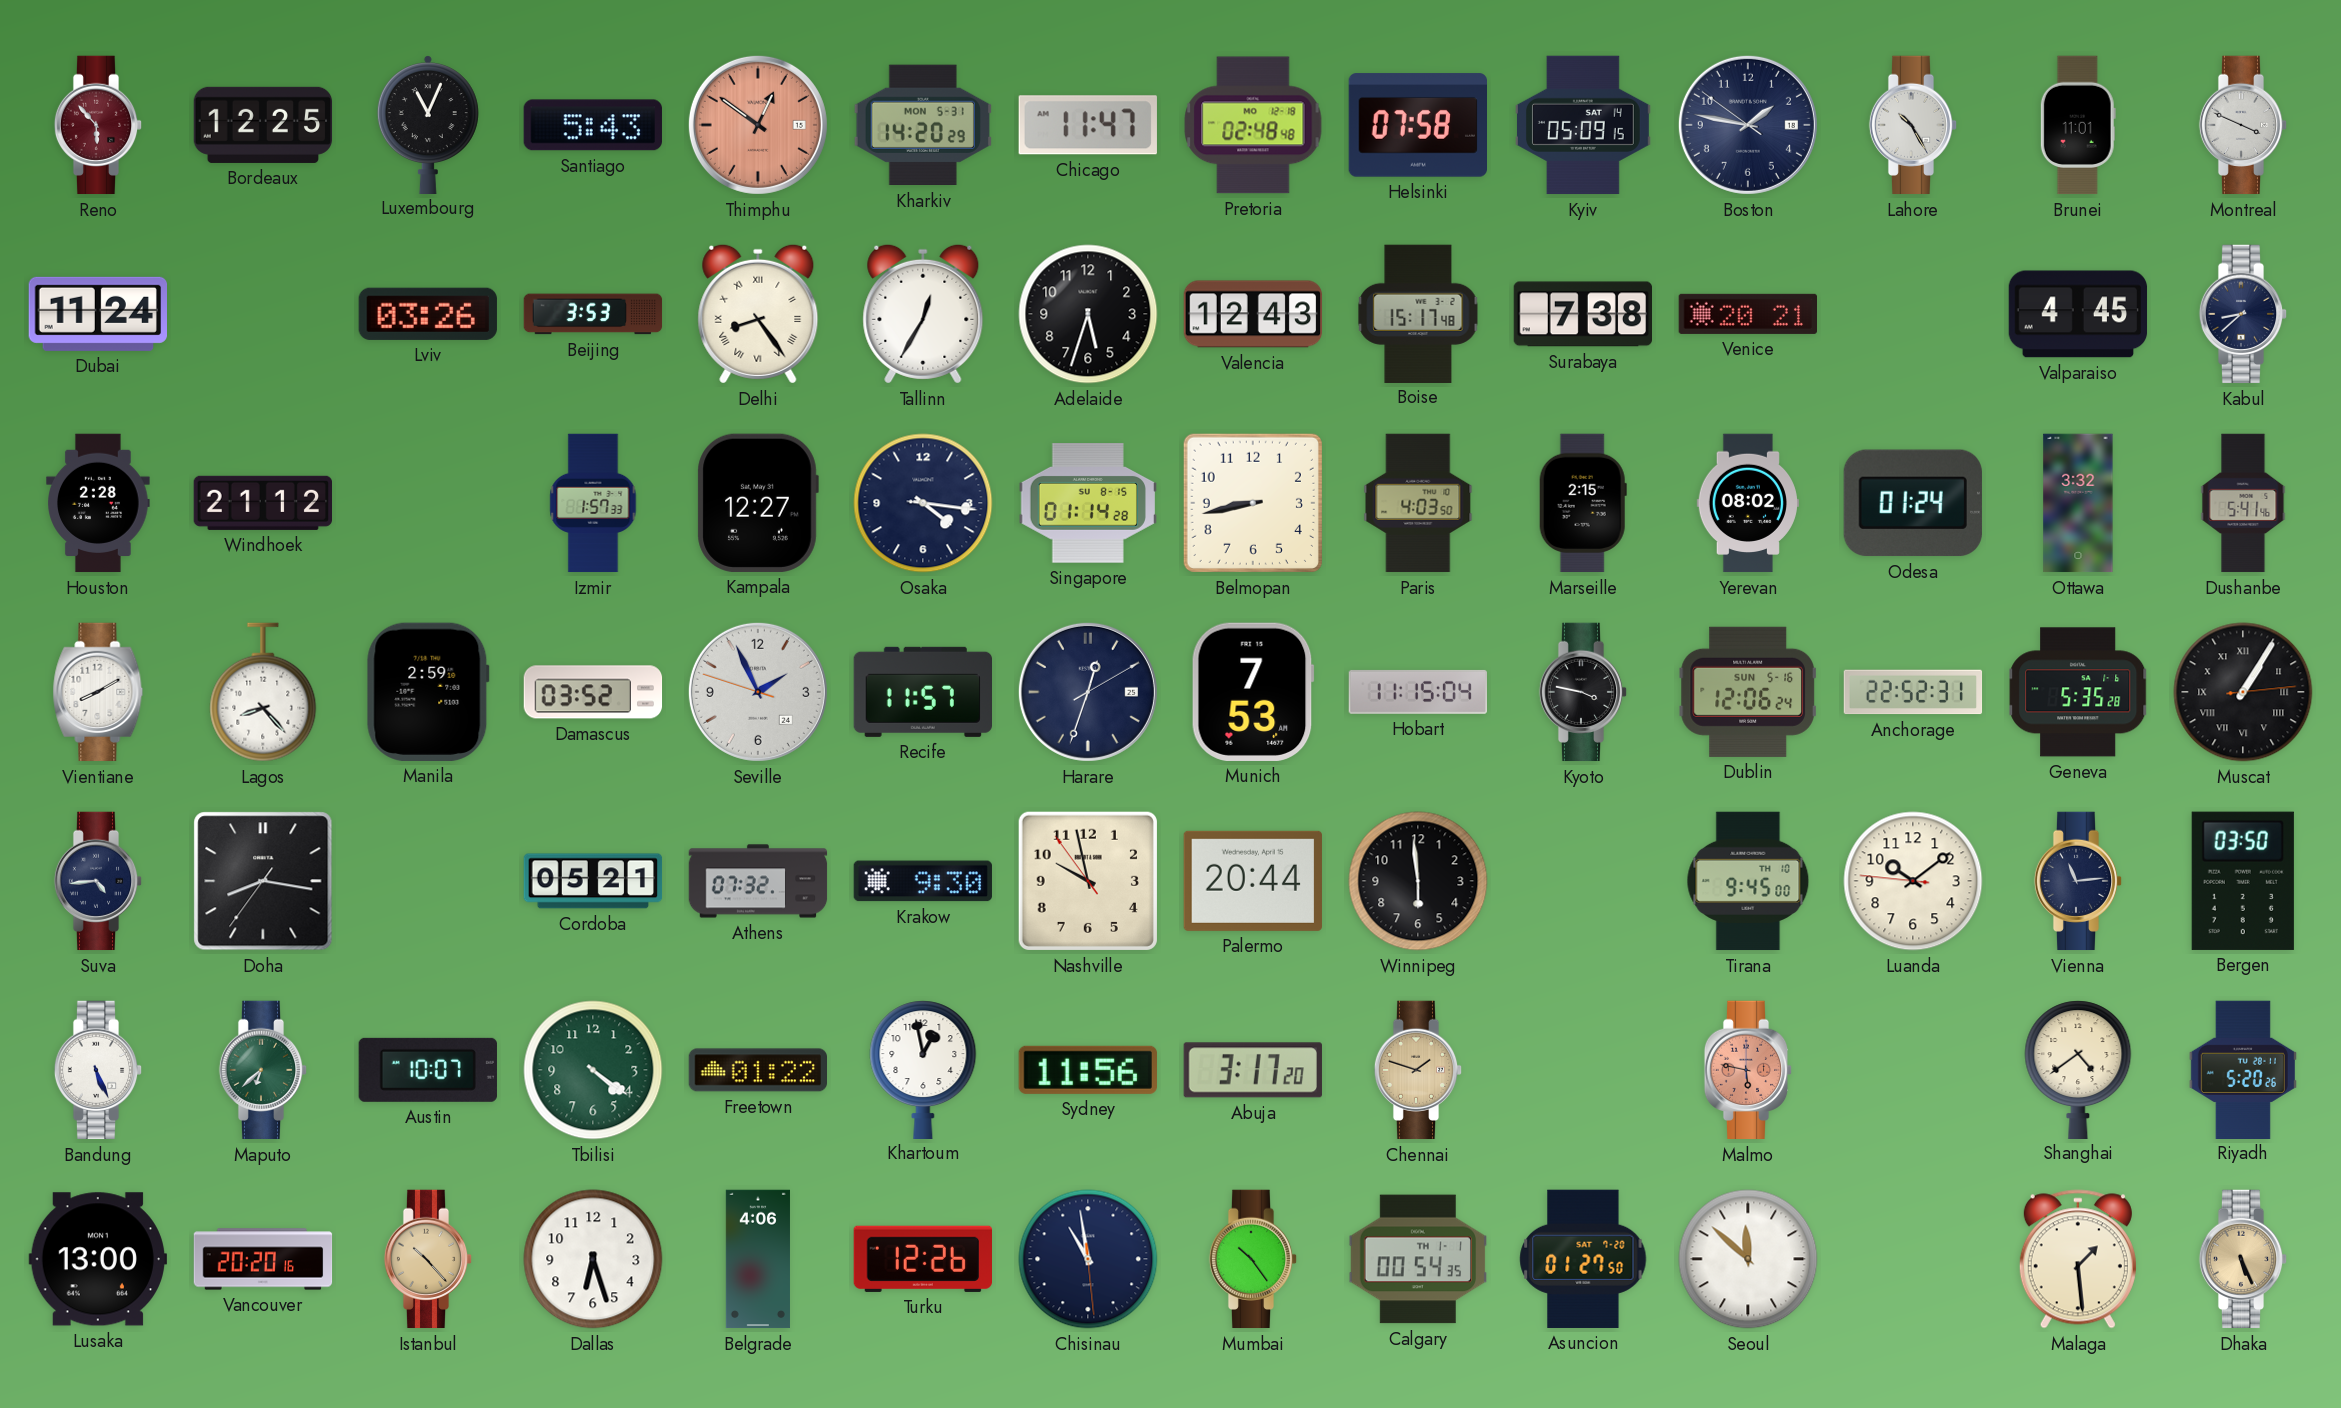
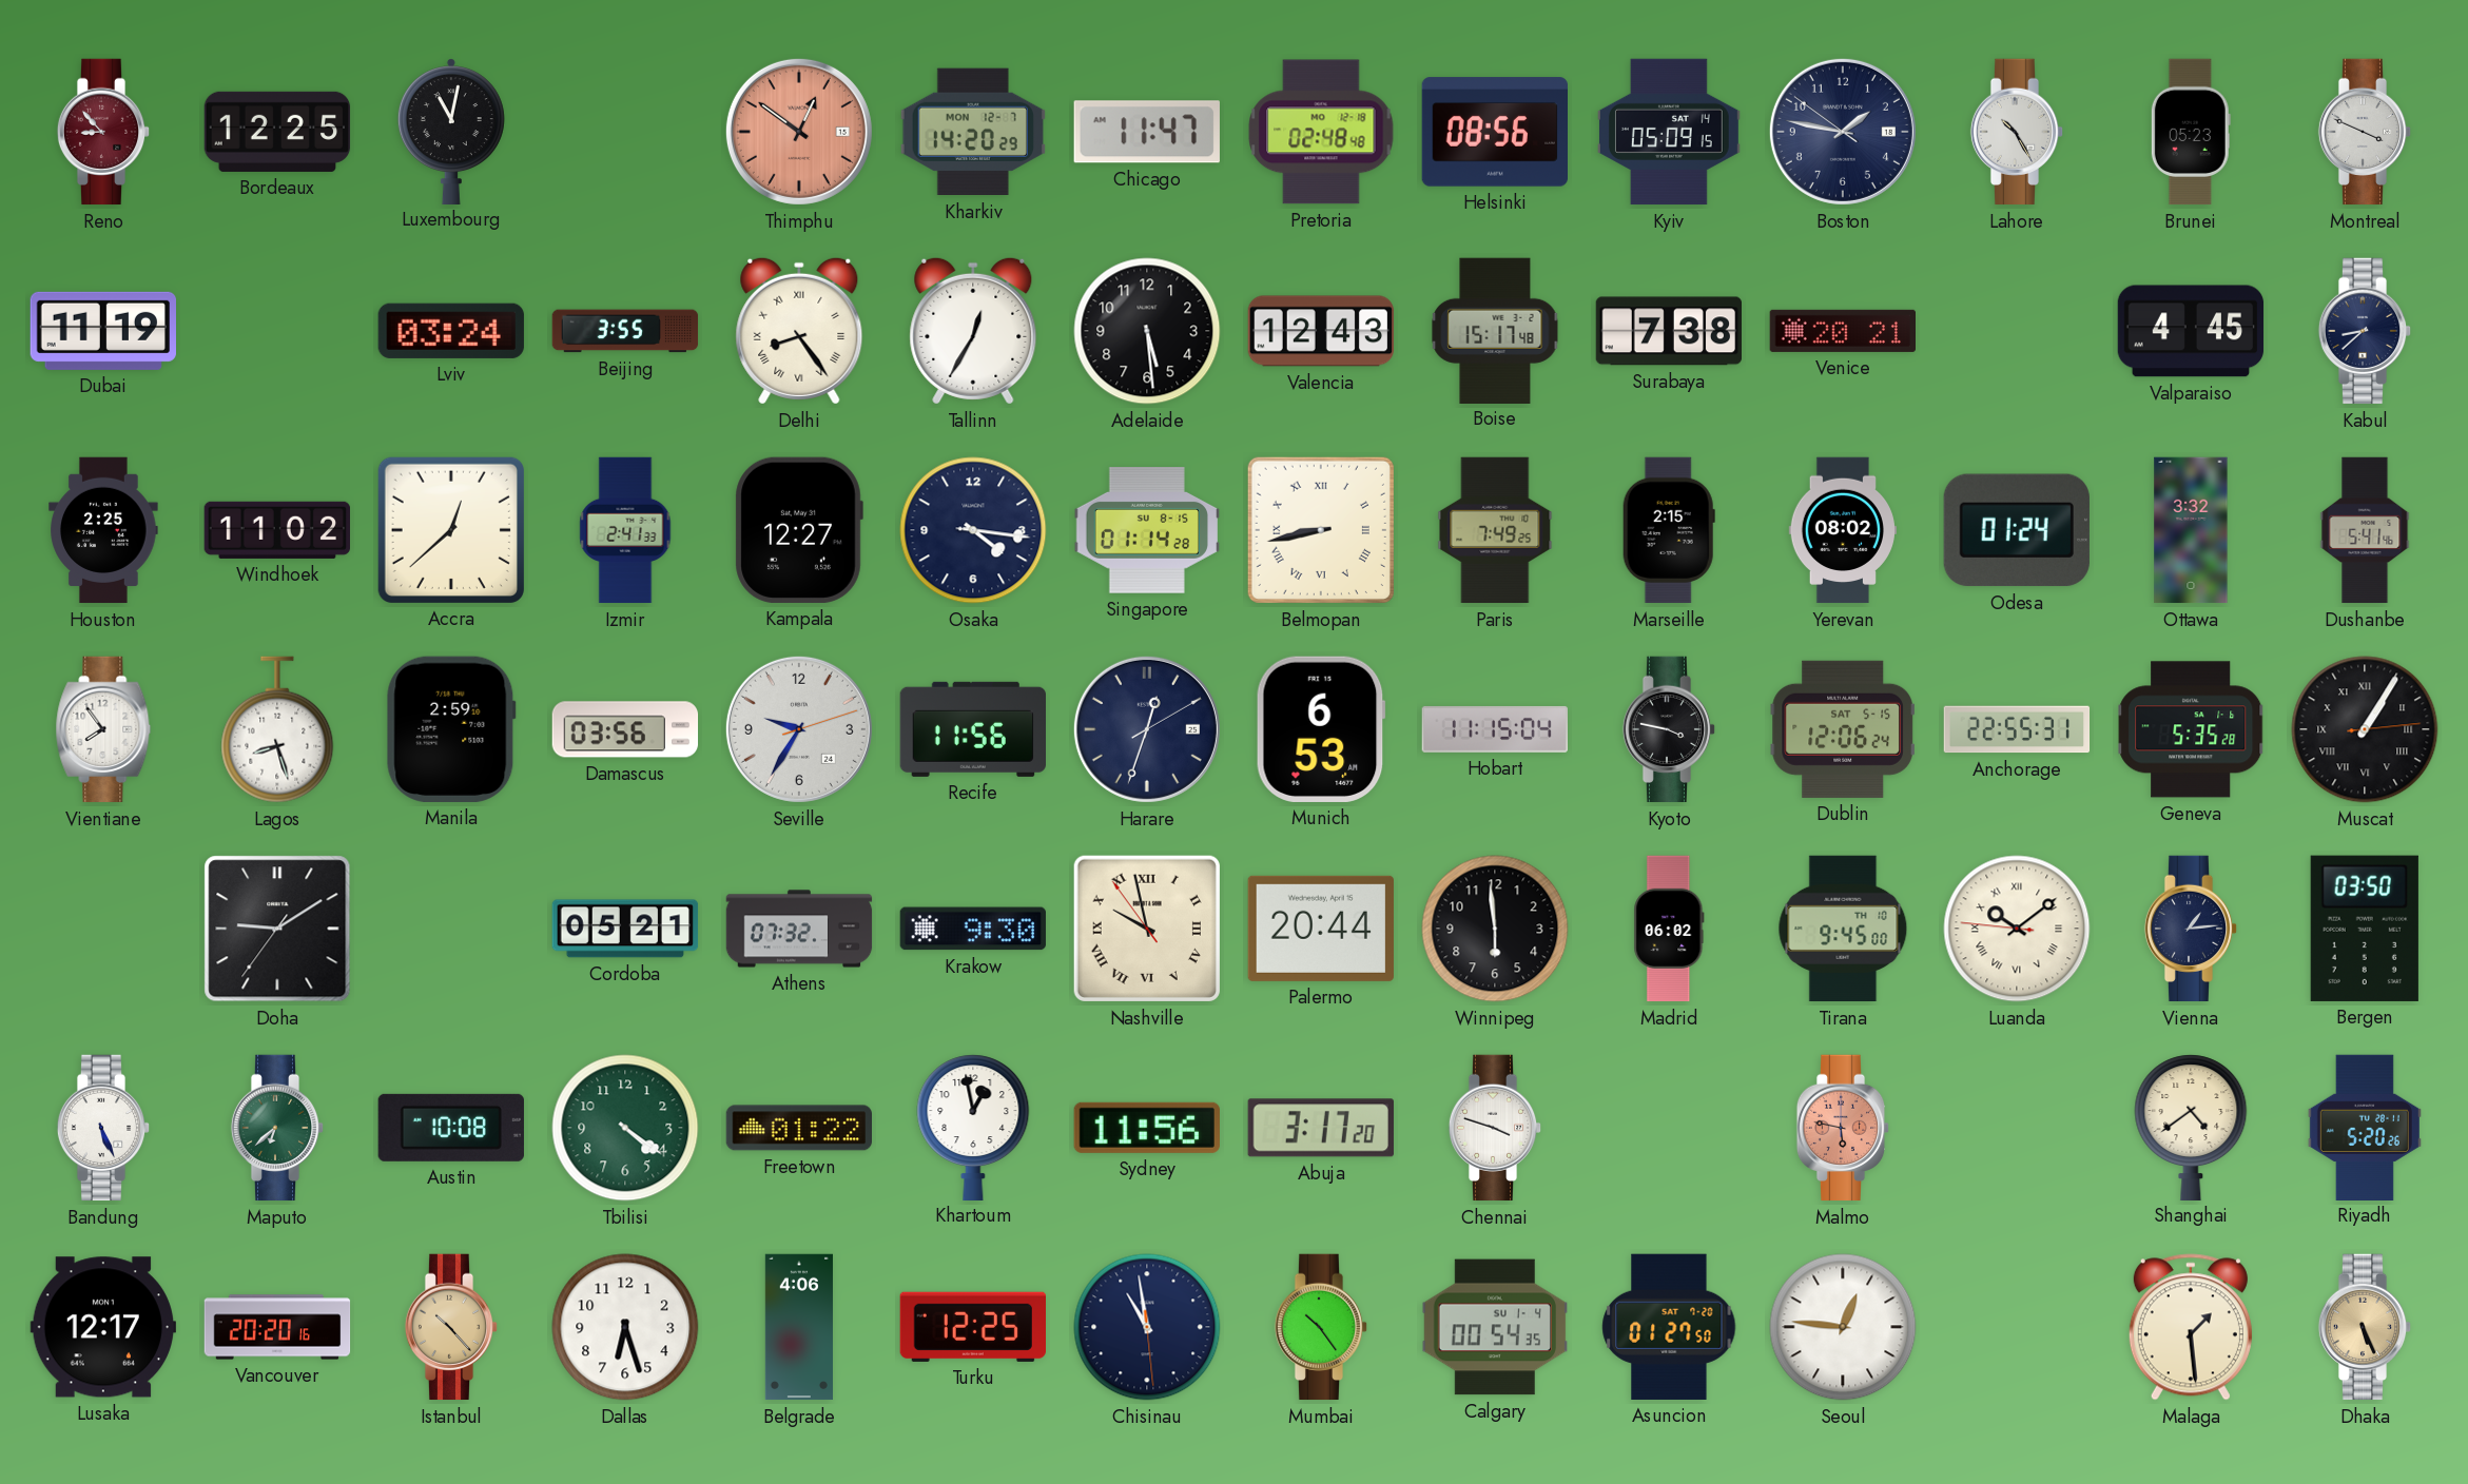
Reno: 5:53 -> 8:53
Luxembourg: 11:04 -> 11:02
Santiago: 5:43 -> none
Kharkiv date: MON 5-31 -> MON 12-7
Helsinki: 07:58 -> 08:56
Brunei: 11:01 -> 05:23
Dubai: 11:24 -> 11:19
Lviv: 03:26 -> 03:24
Beijing: 3:53 -> 3:55
Adelaide: 5:33 -> 5:29
Houston: 2:28 -> 2:25
Windhoek: 21:12 -> 11:02
Accra: none -> 12:38
Izmir: 1:57 -> 2:41
Belmopan numerals: Arabic -> Roman
Paris: 4:03 -> 7:49
Vientiane: 8:10 -> 7:54
Lagos: 8:23 -> 8:27
Damascus: 03:52 -> 03:56
Seville: 1:55 -> 9:35
Recife: 11:57 -> 11:56
Munich: 7:53 -> 6:53
Dublin date: SUN 5-16 -> SAT 5-15
Anchorage: 22:52 -> 22:55
Suva: 4:44 -> none
Doha: 8:16 -> 9:09
Nashville numerals: Arabic -> Roman
Madrid: none -> 06:02
Luanda numerals: Arabic -> Roman
Vienna: 11:14 -> 1:14
Austin: 10:07 -> 10:08
Chennai: 1:48 -> 3:48
Chennai dial: champagne -> white
Lusaka: 13:00 -> 12:17
Turku: 12:26 -> 12:25
Calgary date: TH 1-1 -> SU 1-4
Seoul: 11:52 -> 12:46
